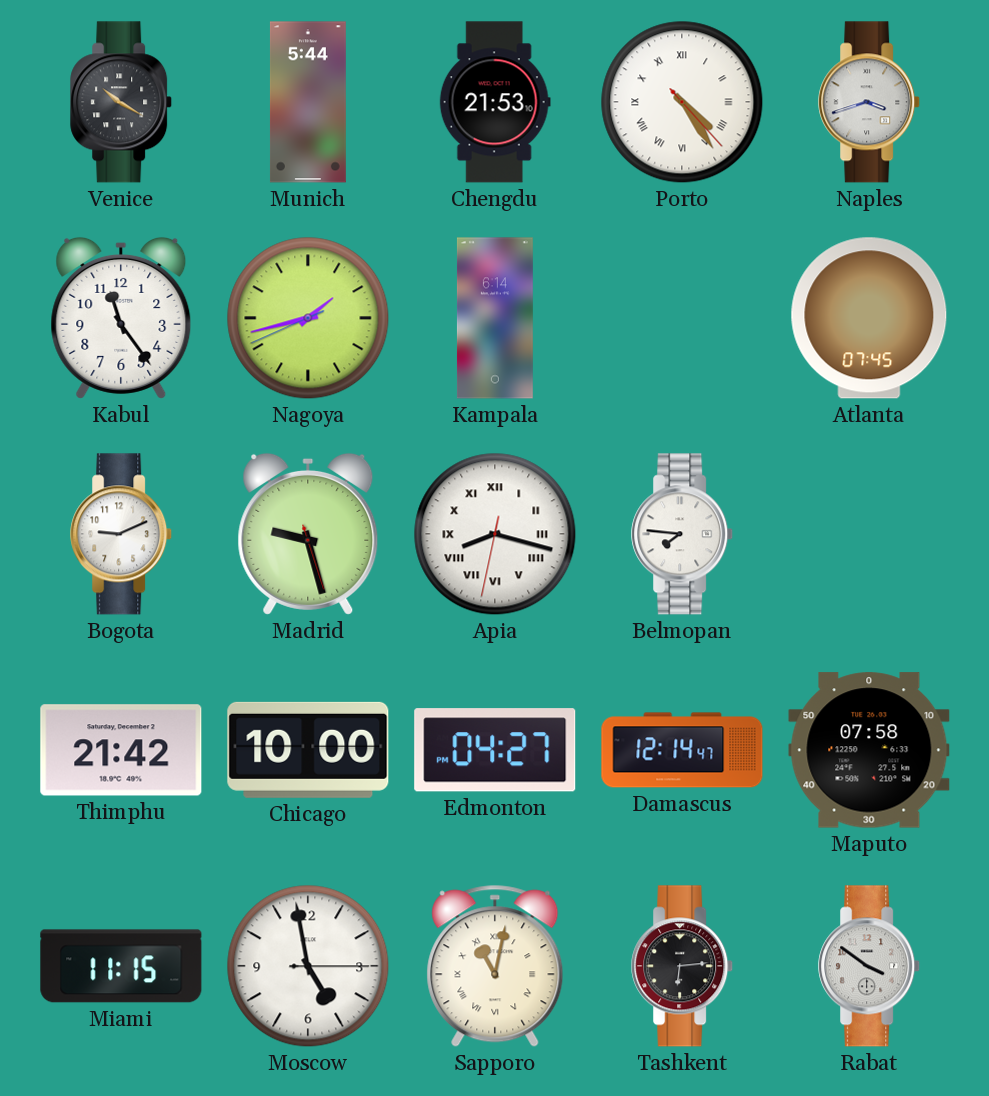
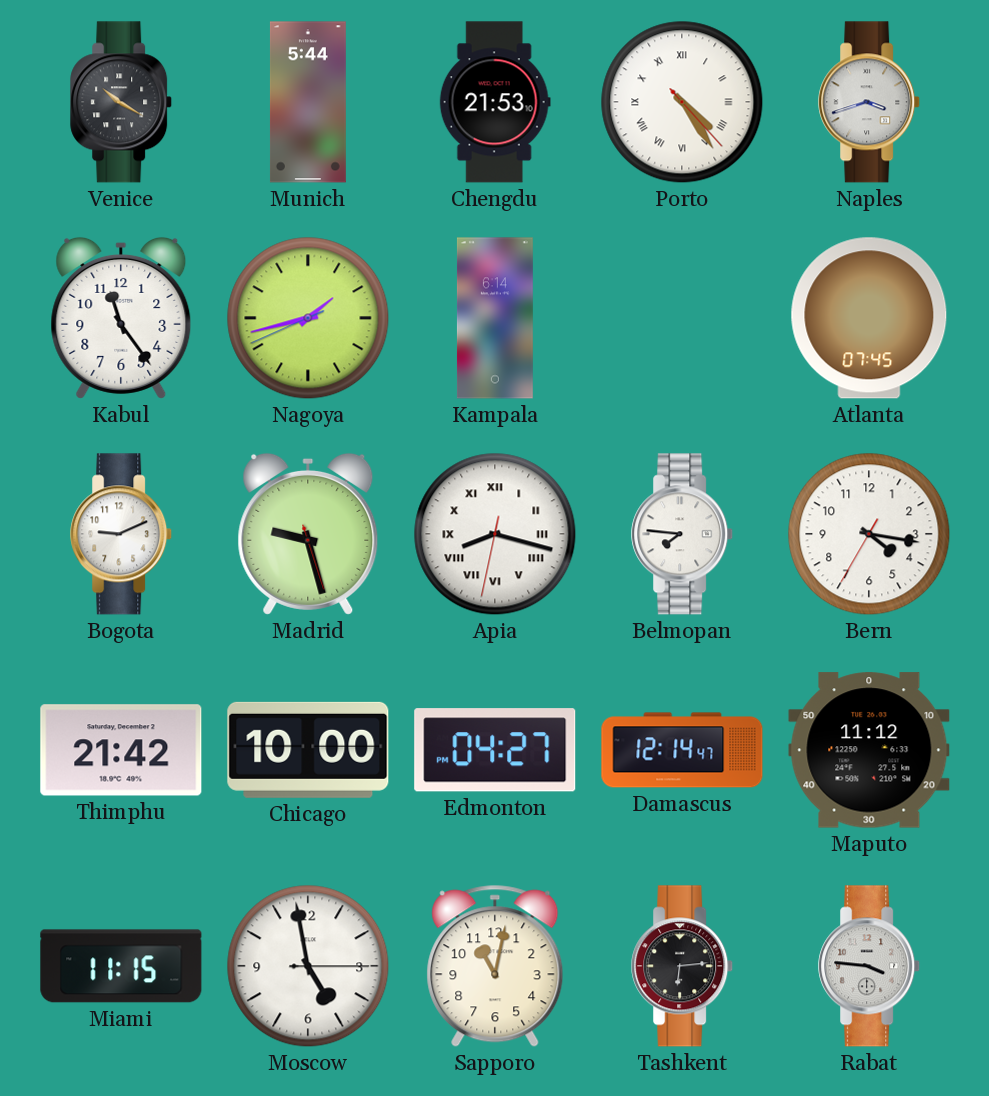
Bern: none -> 4:16
Maputo: 07:58 -> 11:12
Sapporo numerals: Roman -> Arabic
Rabat: 3:51 -> 3:46
